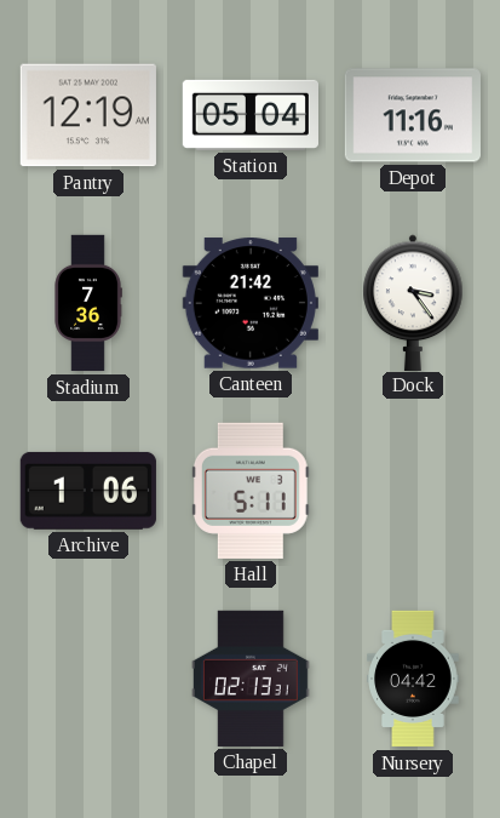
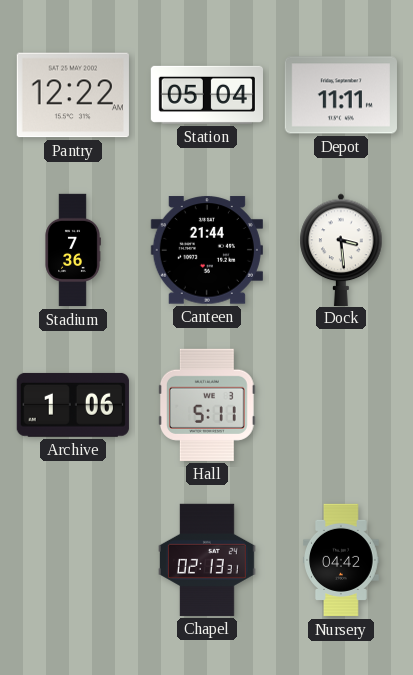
Pantry: 12:19 -> 12:22
Depot: 11:16 -> 11:11
Canteen: 21:42 -> 21:44
Dock: 3:24 -> 3:29
